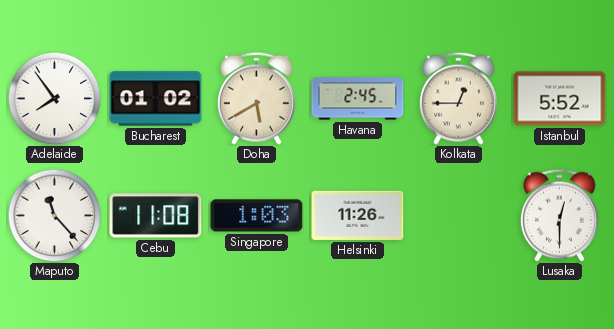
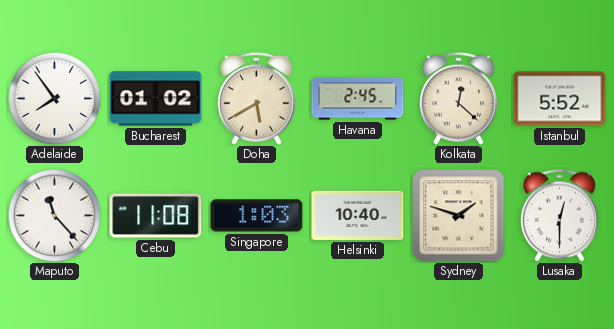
Kolkata: 12:45 -> 12:22
Helsinki: 11:26 -> 10:40
Sydney: none -> 1:48
